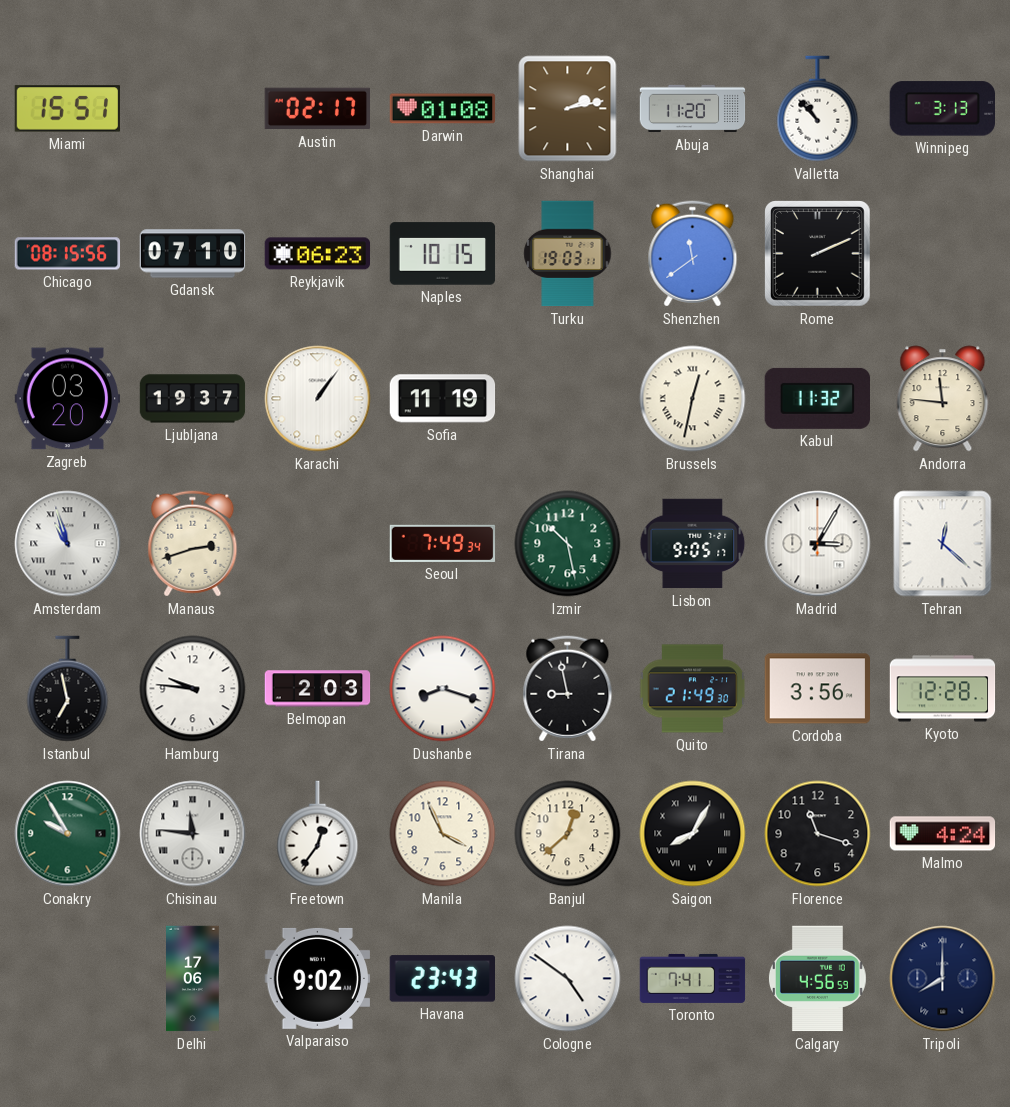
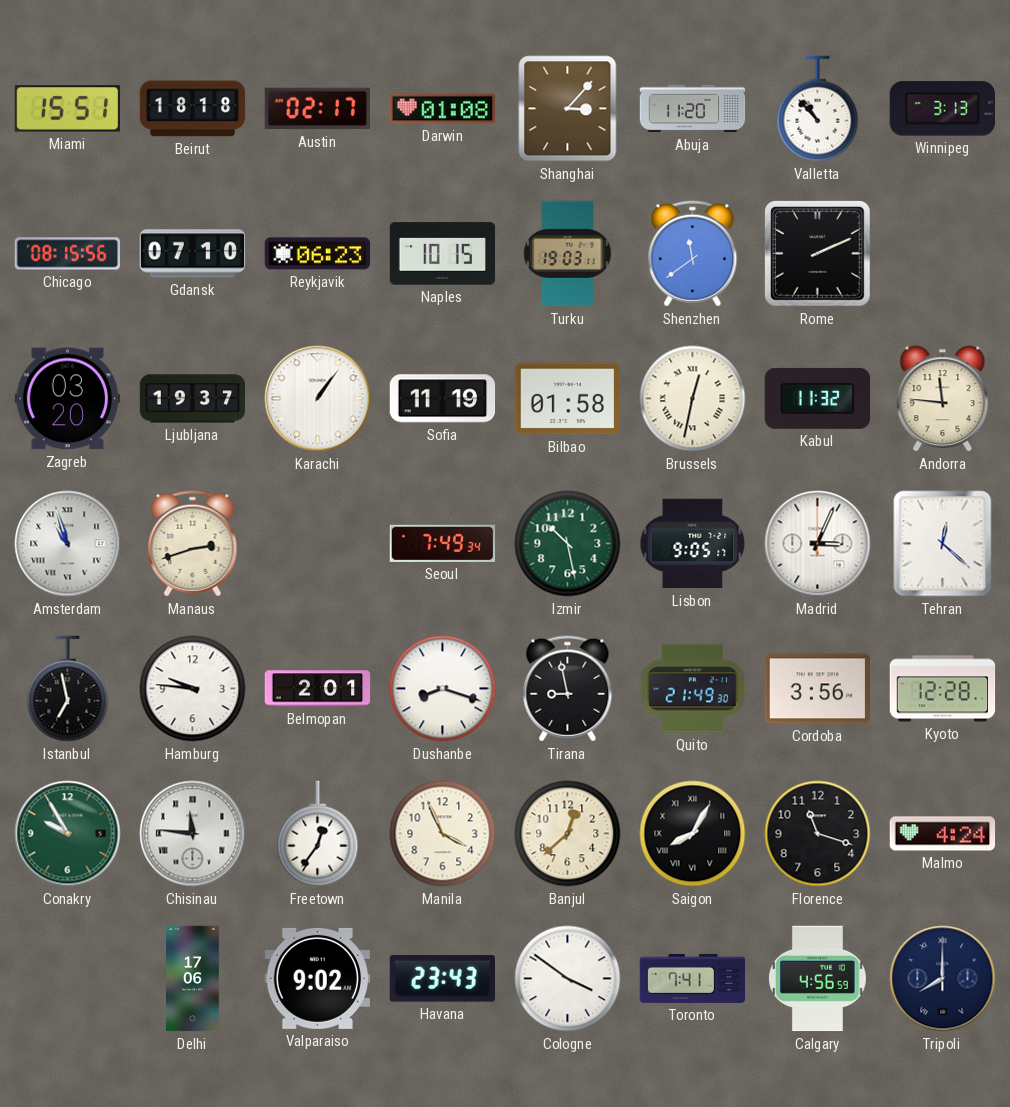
Beirut: none -> 18:18
Shanghai: 2:13 -> 3:07
Bilbao: none -> 01:58
Madrid: 3:05 -> 3:04
Belmopan: 2:03 -> 2:01
Cologne: 4:51 -> 3:51
